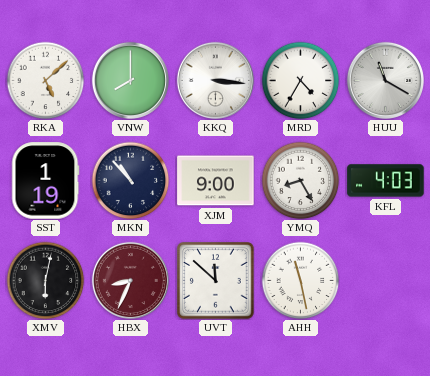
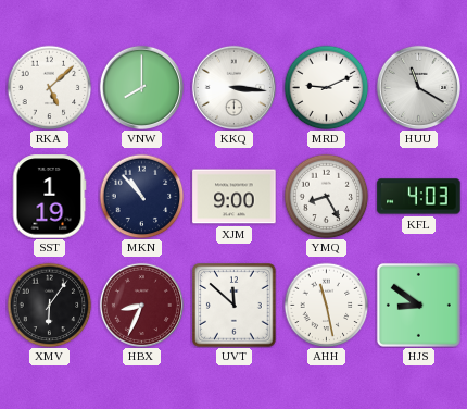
MRD: 4:35 -> 9:11
XMV: 6:02 -> 6:06
HJS: none -> 8:51
